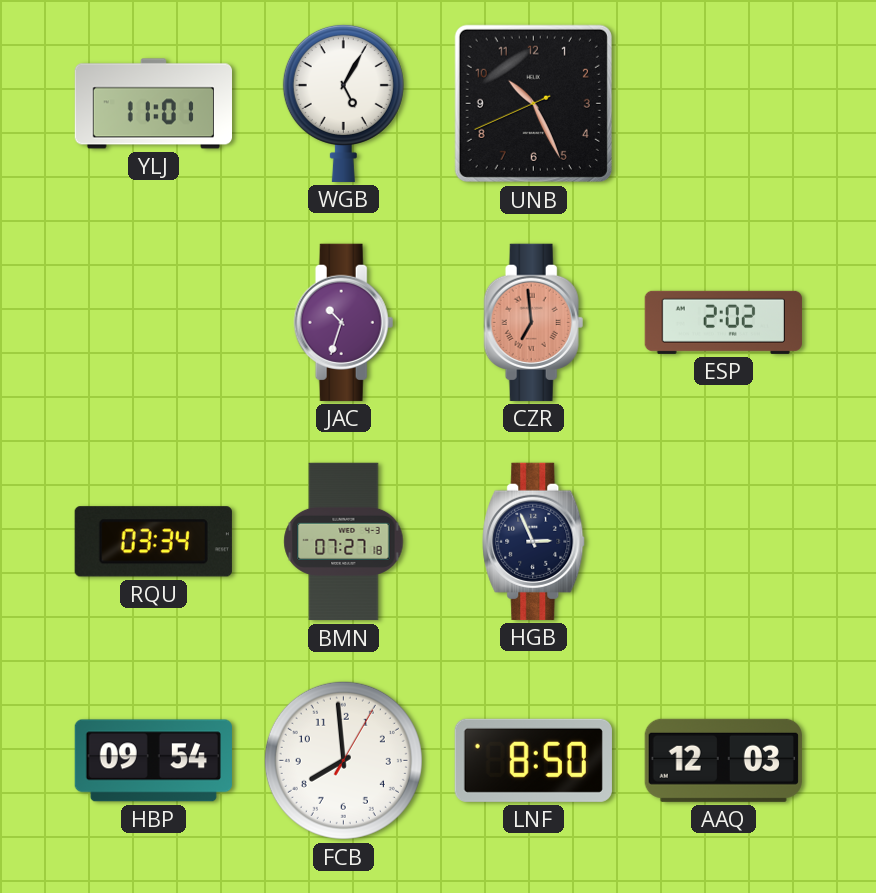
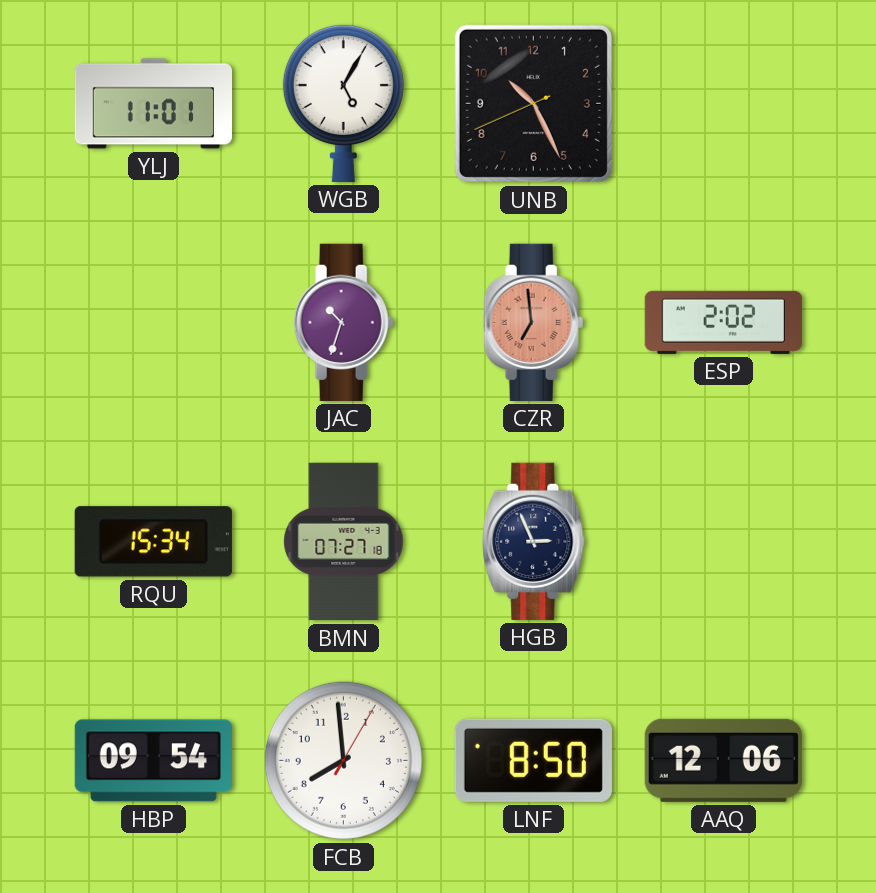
RQU: 03:34 -> 15:34
AAQ: 12:03 -> 12:06
